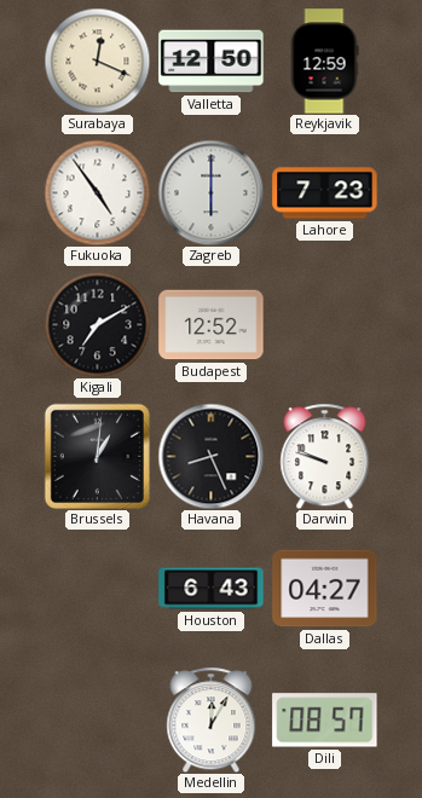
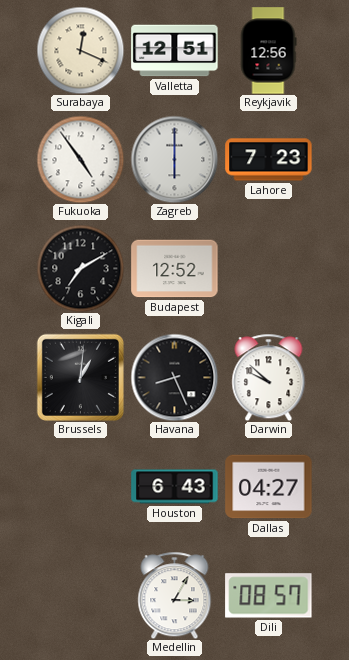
Valletta: 12:50 -> 12:51
Reykjavik: 12:59 -> 12:56
Darwin: 9:48 -> 9:52
Medellin: 12:05 -> 3:05
